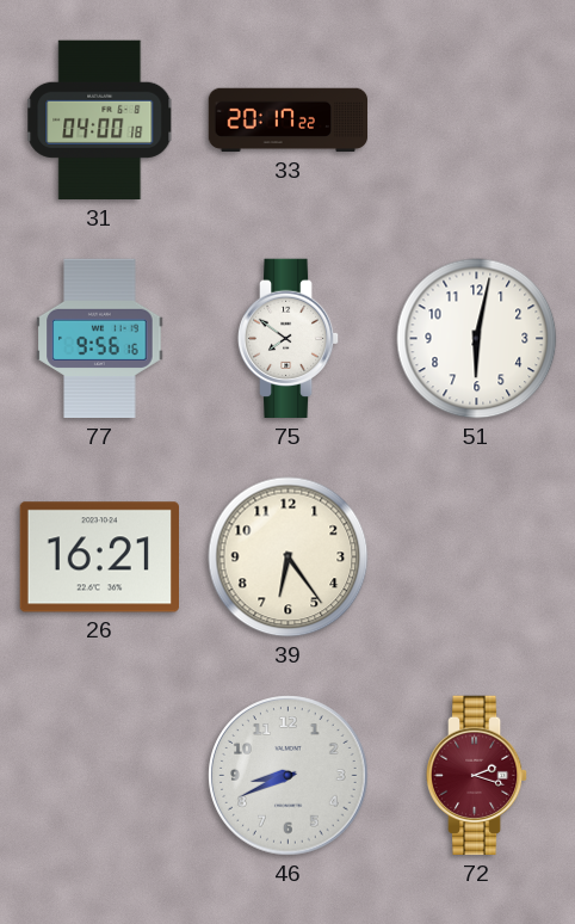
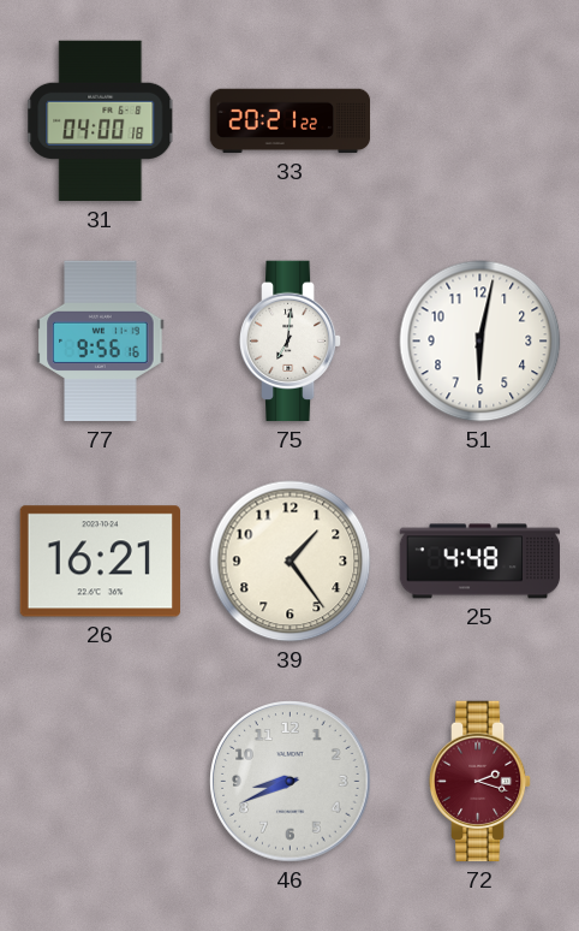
33: 20:17 -> 20:21
75: 7:51 -> 7:01
39: 6:24 -> 1:24
25: none -> 4:48
